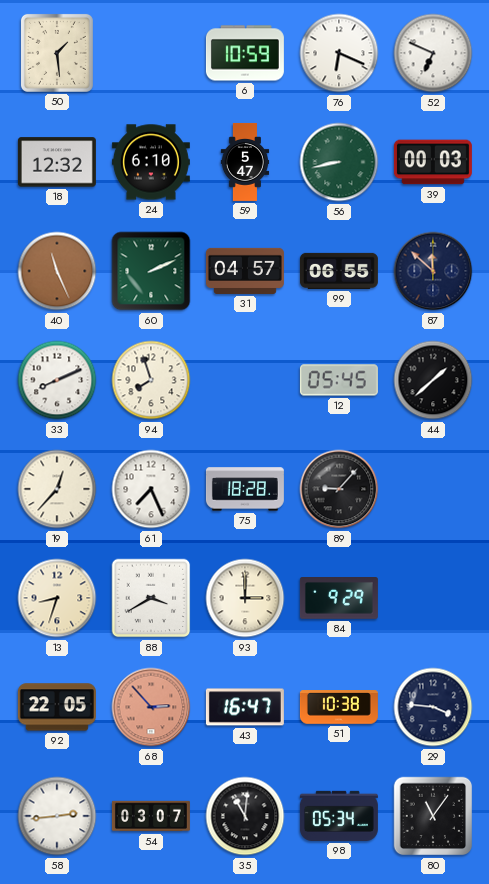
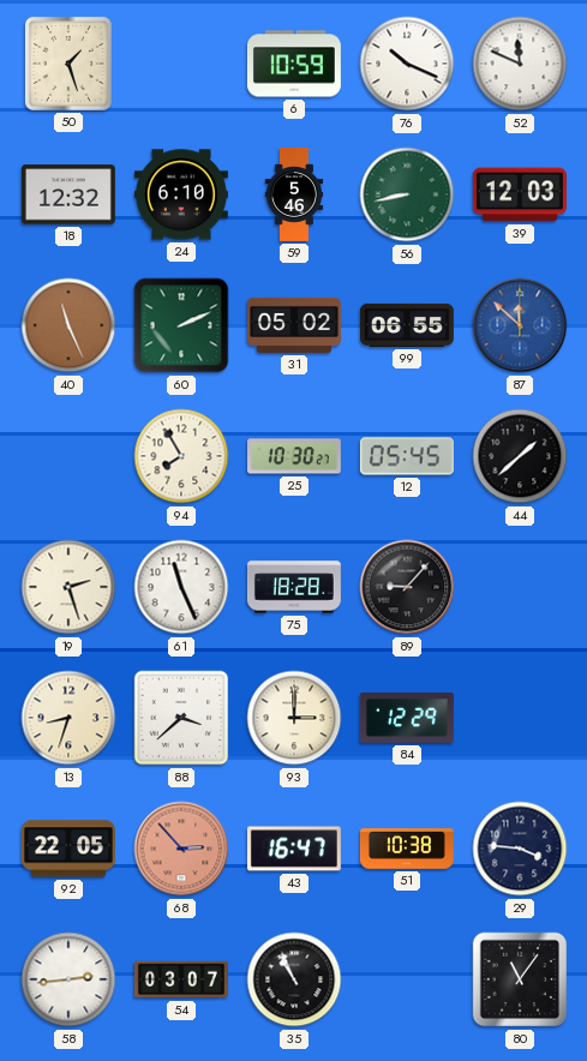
50: 1:29 -> 1:27
76: 6:19 -> 10:19
52: 6:49 -> 11:49
59: 5:47 -> 5:46
39: 00:03 -> 12:03
31: 04:57 -> 05:02
87 dial: navy -> blue
33: 8:11 -> none
94: 7:57 -> 7:55
25: none -> 10:30
19: 12:37 -> 2:27
61: 7:26 -> 11:26
88: 3:40 -> 3:38
84: 9:29 -> 12:29
35: 11:01 -> 10:56
98: 05:34 -> none
